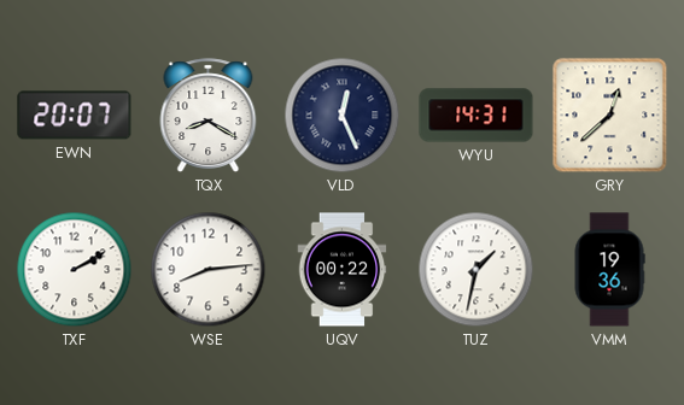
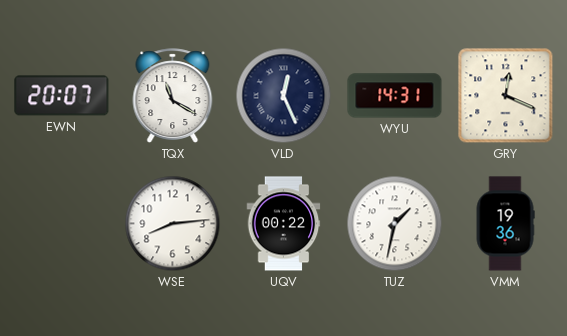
TQX: 8:20 -> 11:20
GRY: 12:38 -> 12:19
TXF: 2:10 -> none
